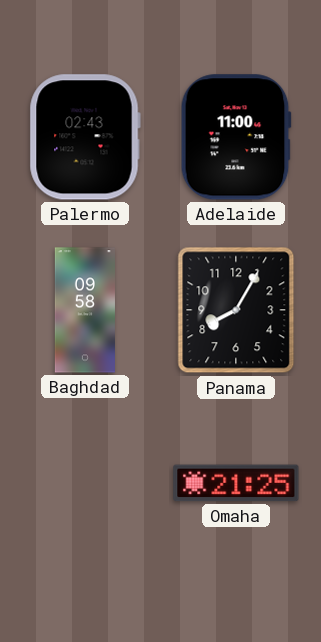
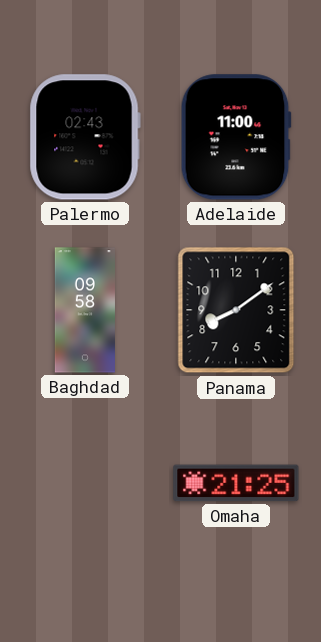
Panama: 8:05 -> 8:09
